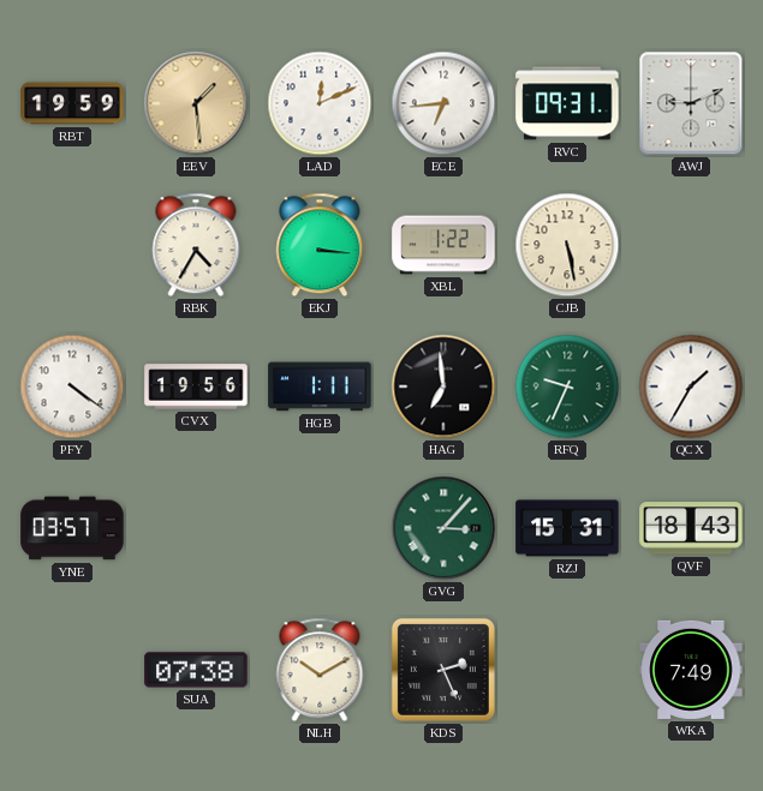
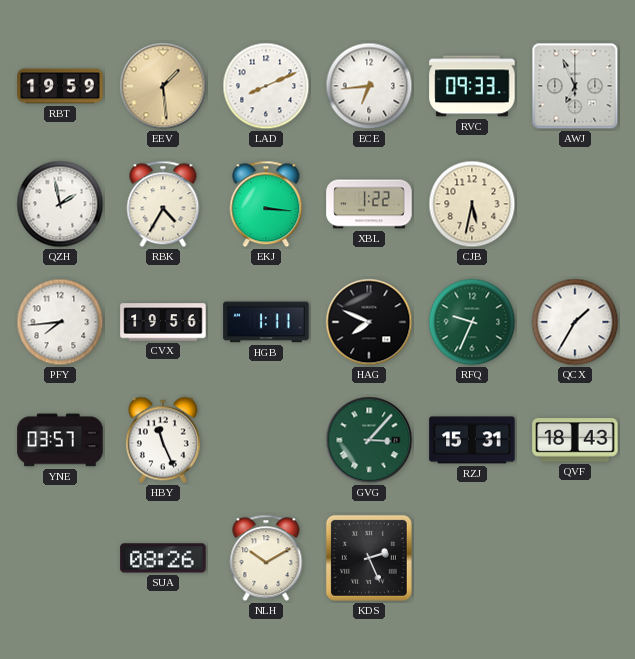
LAD: 12:11 -> 8:11
RVC: 09:31 -> 09:33
AWJ: 9:11 -> 6:56
QZH: none -> 1:58
CJB: 5:28 -> 5:32
PFY: 4:21 -> 7:44
HAG: 6:59 -> 7:49
HBY: none -> 11:26
SUA: 07:38 -> 08:26
WKA: 7:49 -> none
